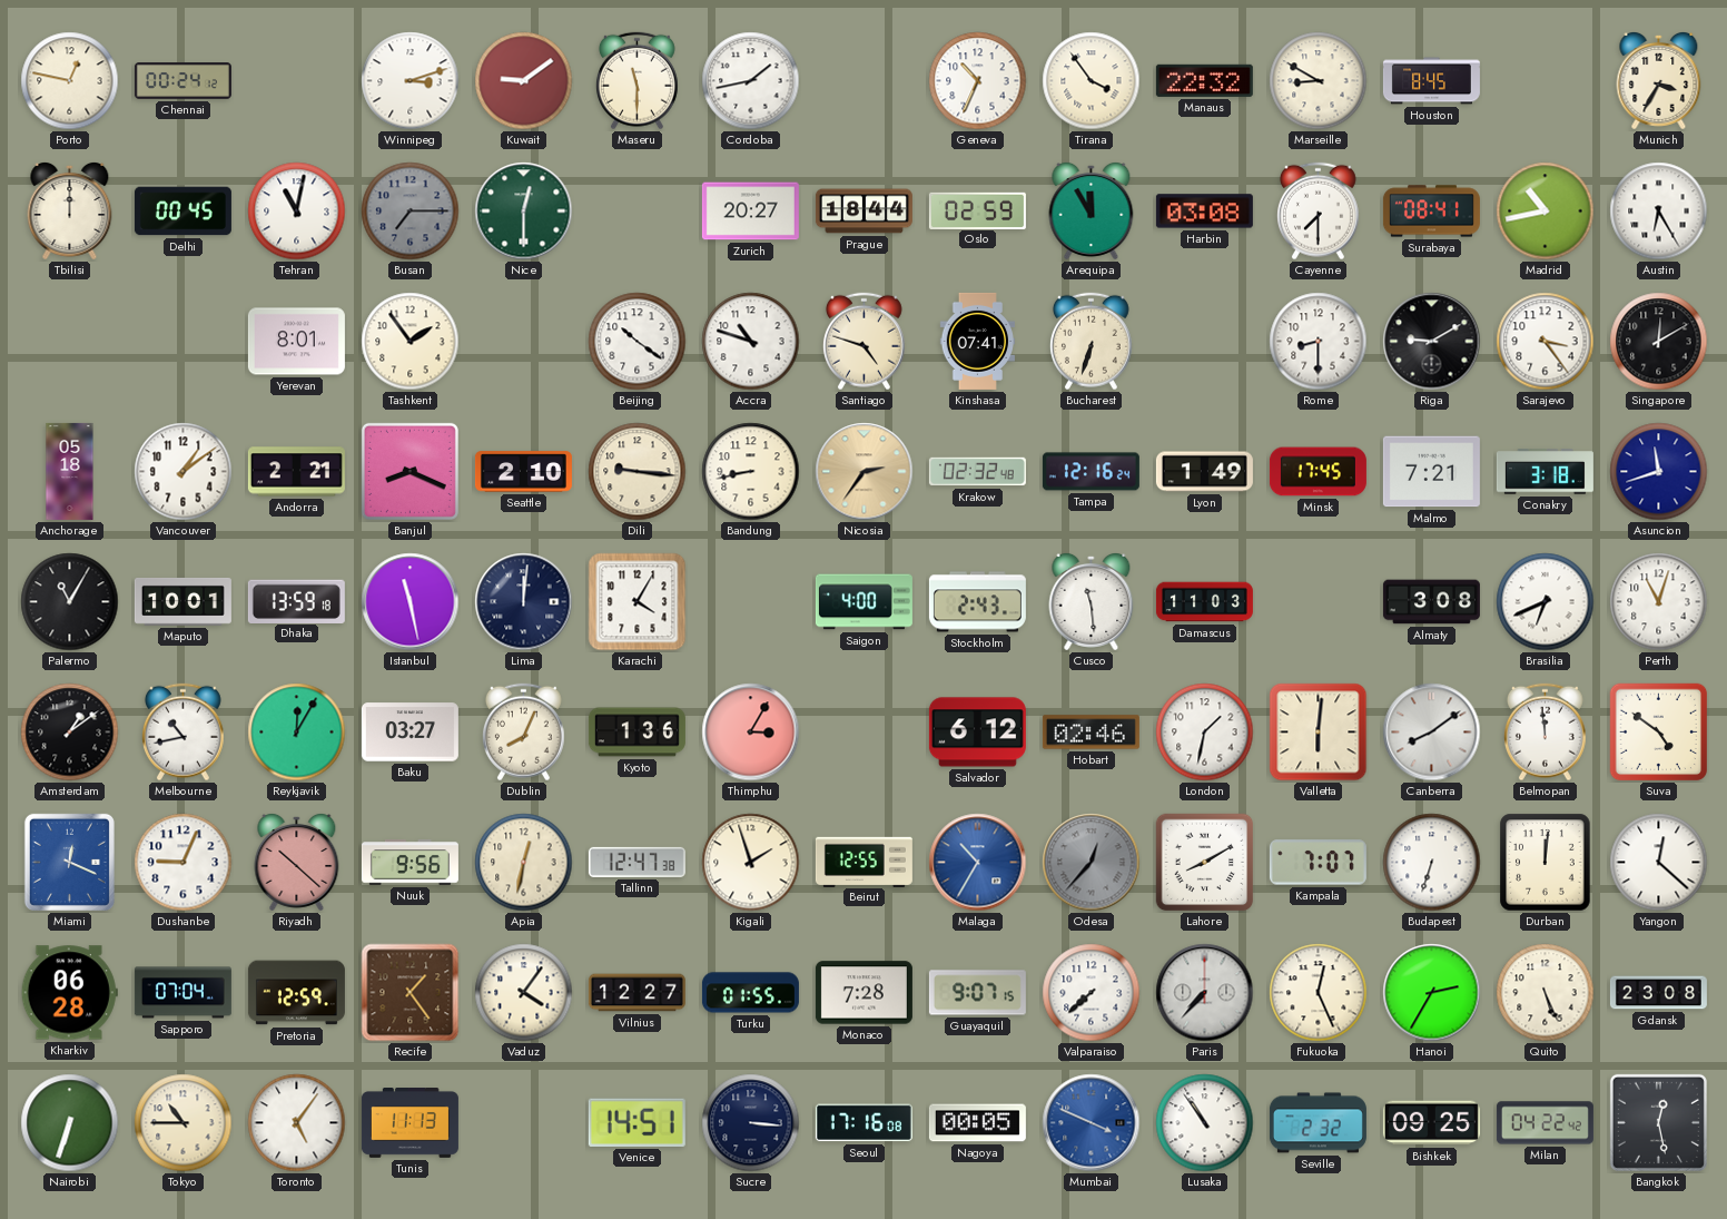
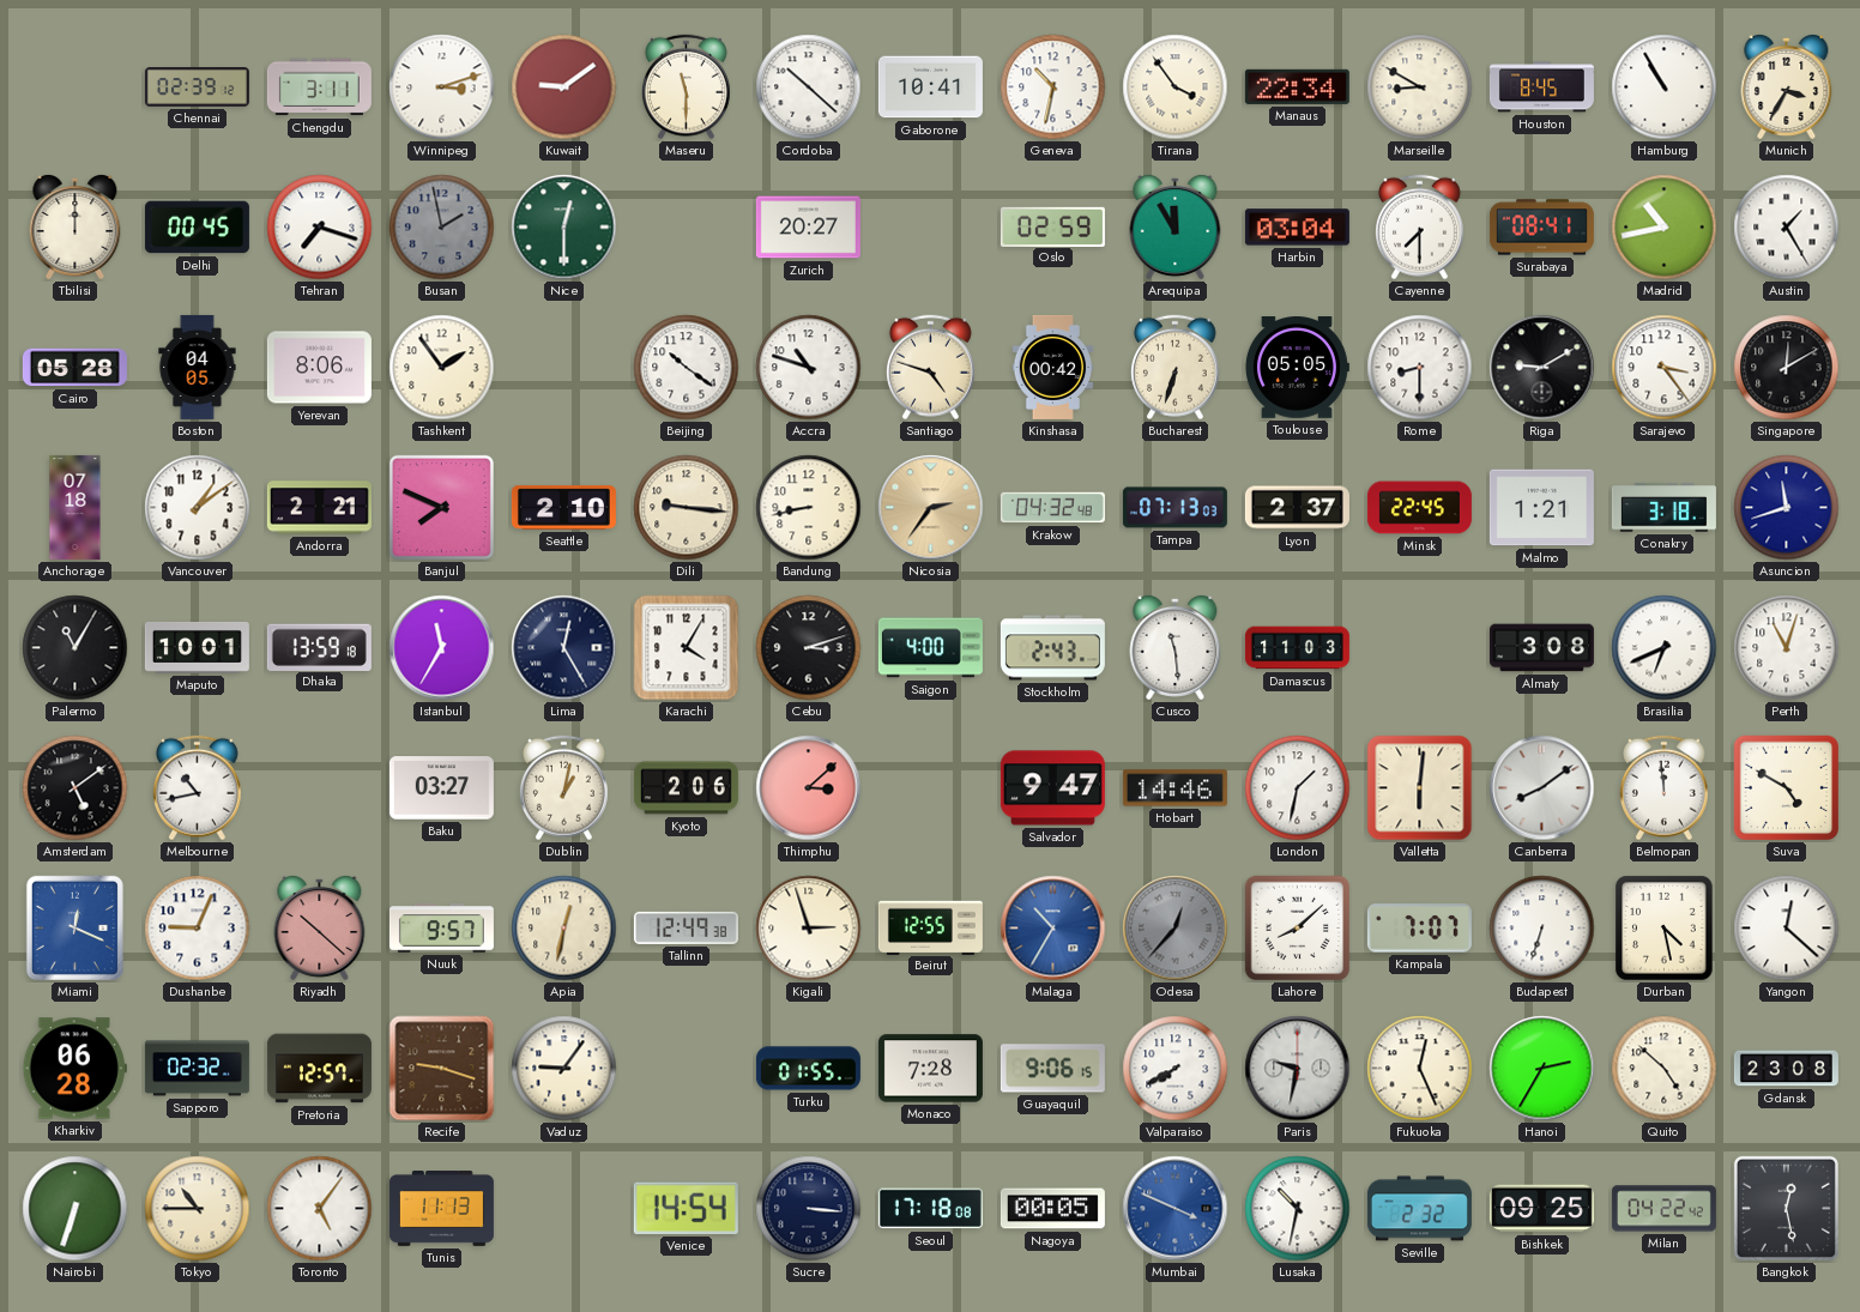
Porto: 12:47 -> none
Chennai: 00:24 -> 02:39
Chengdu: none -> 3:11
Cordoba: 1:43 -> 10:22
Gaborone: none -> 10:41
Geneva: 10:34 -> 10:32
Manaus: 22:32 -> 22:34
Hamburg: none -> 10:55
Tehran: 11:02 -> 7:18
Busan: 7:15 -> 1:58
Prague: 18:44 -> none
Harbin: 03:08 -> 03:04
Austin: 6:25 -> 1:25
Cairo: none -> 05:28
Boston: none -> 04:05
Yerevan: 8:01 -> 8:06
Kinshasa: 07:41 -> 00:42
Toulouse: none -> 05:05
Anchorage: 05:18 -> 07:18
Banjul: 8:19 -> 7:49
Krakow: 02:32 -> 04:32
Tampa: 12:16 -> 07:13
Lyon: 1:49 -> 2:37
Minsk: 17:45 -> 22:45
Malmo: 7:21 -> 1:21
Istanbul: 11:28 -> 11:35
Lima: 12:01 -> 12:25
Cebu: none -> 3:12
Amsterdam: 1:09 -> 5:09
Reykjavik: 12:05 -> none
Dublin: 8:04 -> 1:02
Kyoto: 1:36 -> 2:06
Thimphu: 3:05 -> 3:08
Salvador: 6:12 -> 9:47
Hobart: 02:46 -> 14:46
Suva: 4:51 -> 4:50
Nuuk: 9:56 -> 9:57
Tallinn: 12:47 -> 12:49
Kigali: 1:57 -> 2:57
Lahore: 8:10 -> 8:08
Durban: 12:01 -> 4:28
Sapporo: 07:04 -> 02:32
Pretoria: 12:59 -> 12:57
Recife: 1:24 -> 9:18
Vaduz: 4:06 -> 9:06
Vilnius: 12:27 -> none
Guayaquil: 9:07 -> 9:06
Valparaiso: 7:38 -> 7:40
Paris: 7:37 -> 9:32
Quito: 5:26 -> 4:52
Venice: 14:51 -> 14:54
Seoul: 17:16 -> 17:18
Lusaka: 10:54 -> 10:32
